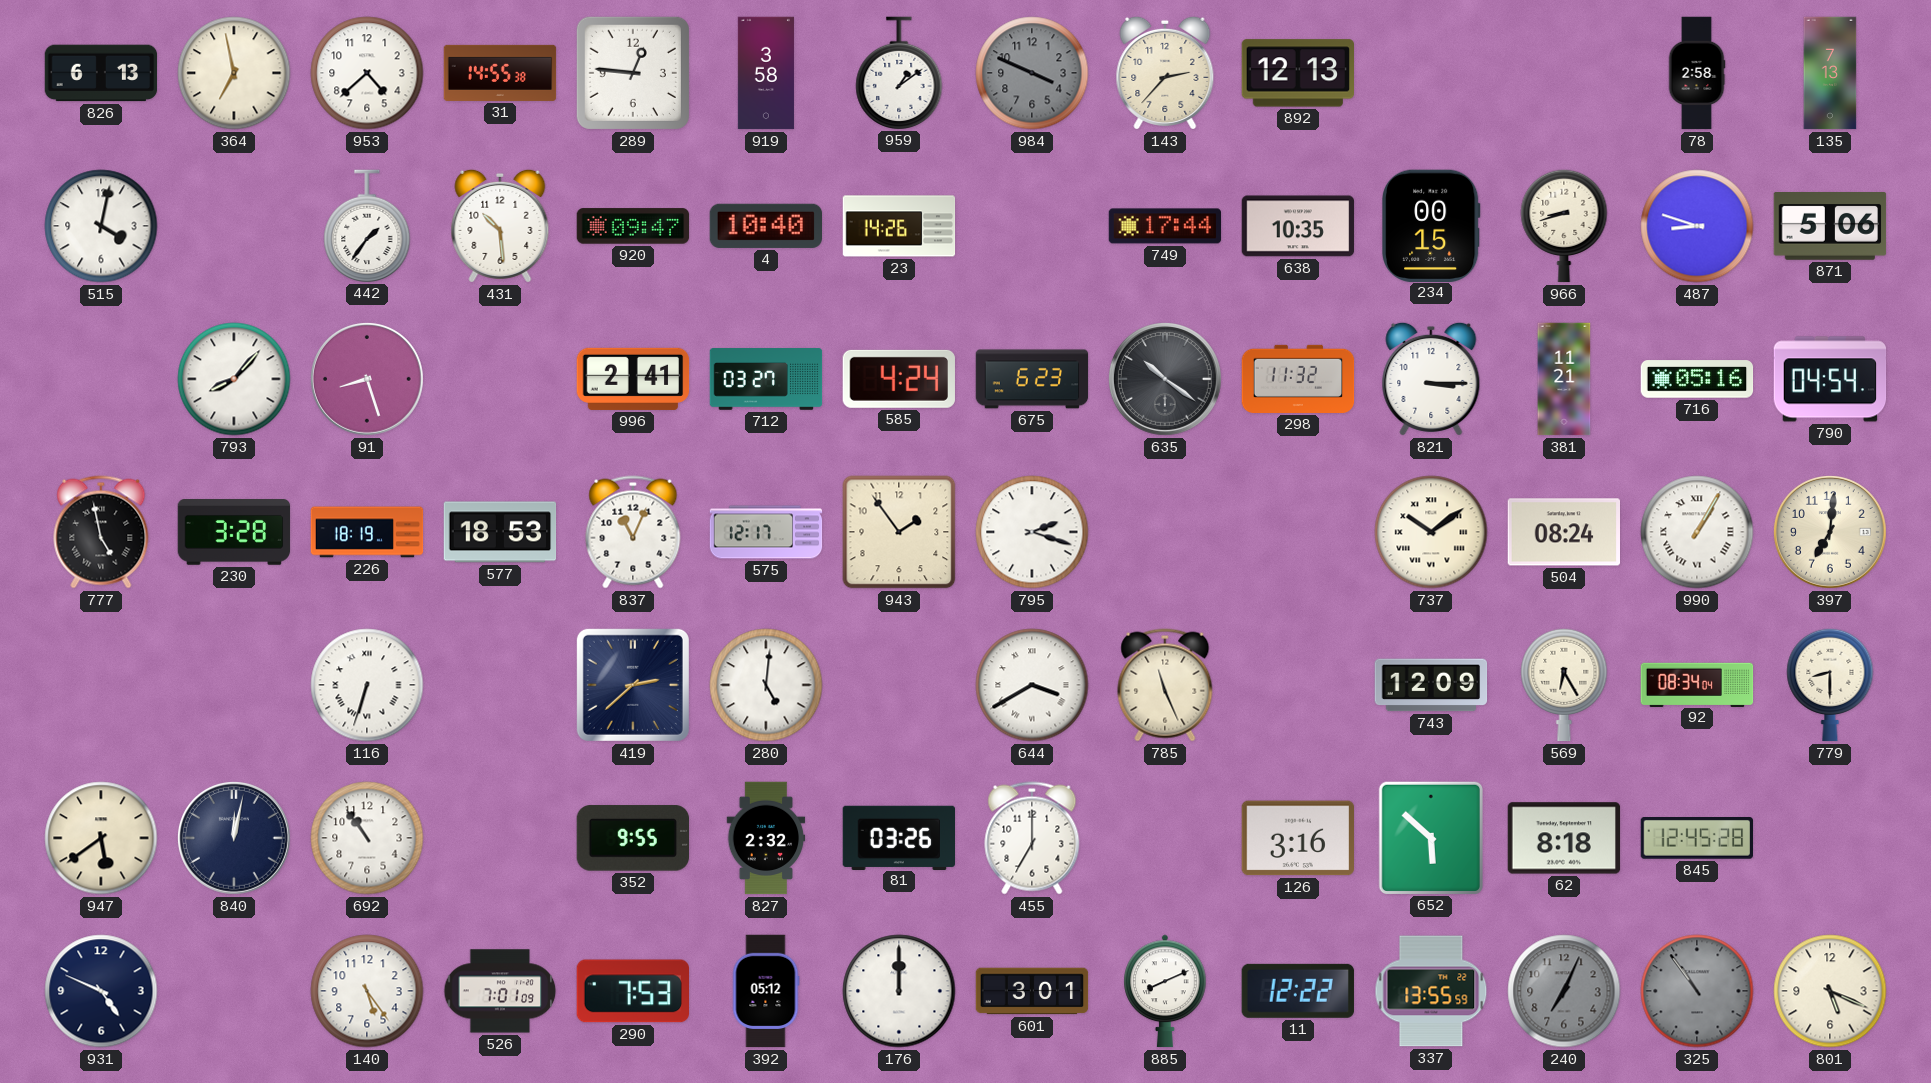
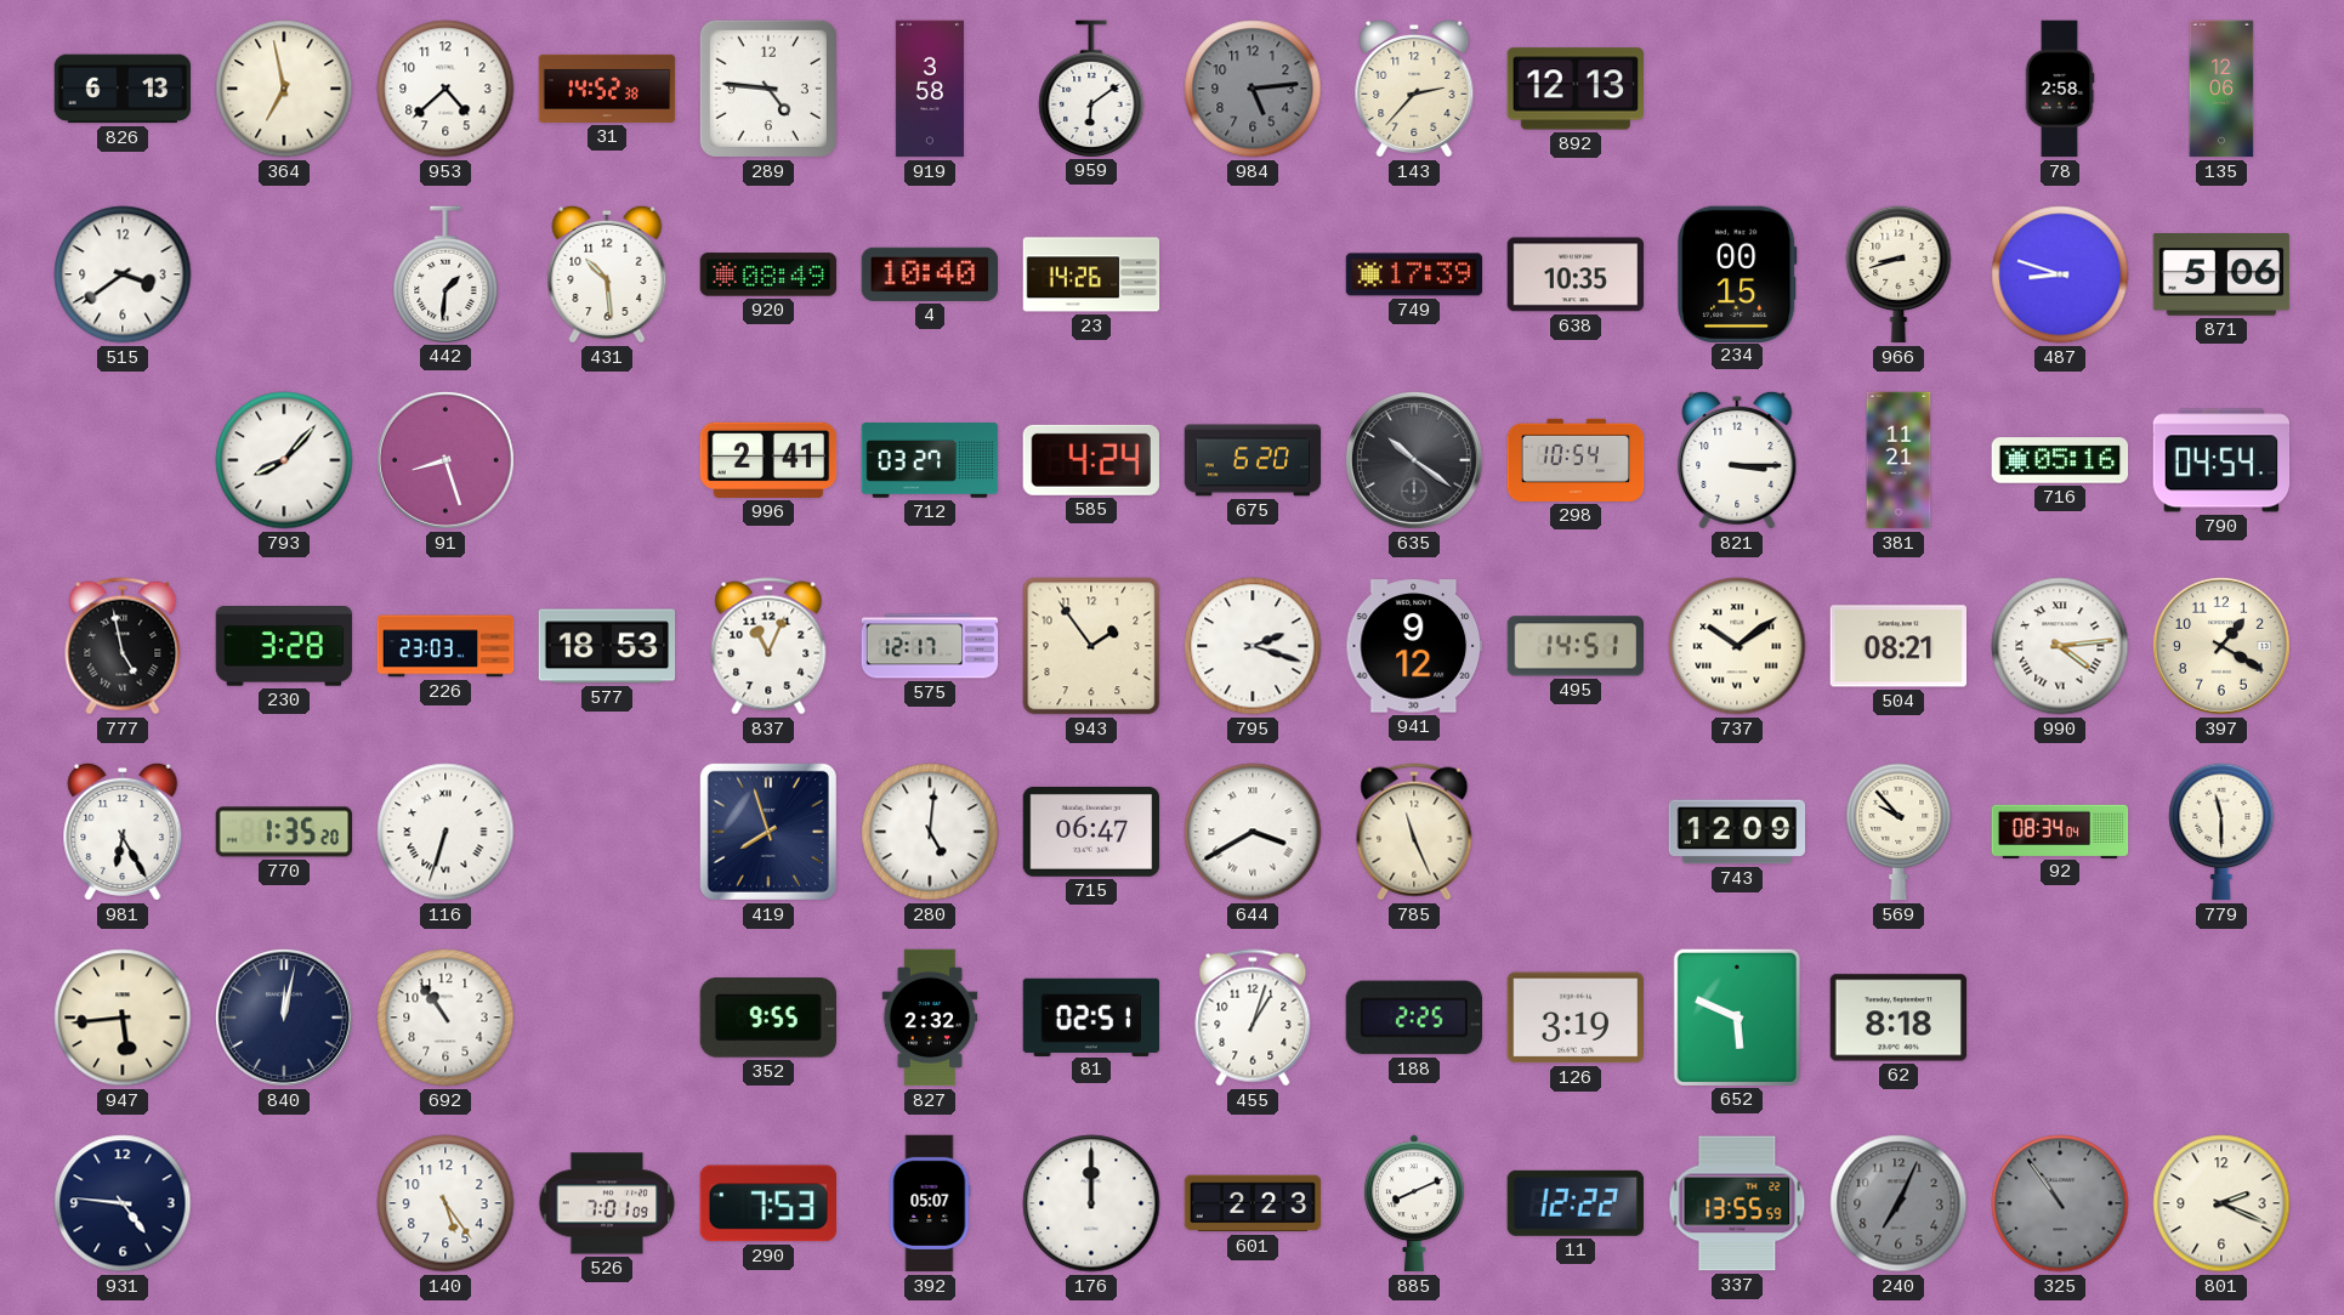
31: 14:55 -> 14:52
289: 12:46 -> 4:46
959: 1:09 -> 6:09
984: 3:49 -> 5:14
135: 7:13 -> 12:06
515: 4:02 -> 3:39
442: 1:36 -> 1:31
920: 09:47 -> 08:49
749: 17:44 -> 17:39
675: 6:23 -> 6:20
298: 11:32 -> 10:54
226: 18:19 -> 23:03
941: none -> 9:12
495: none -> 14:51
504: 08:24 -> 08:21
990: 1:05 -> 4:14
397: 7:01 -> 1:20
981: none -> 6:25
770: none -> 1:35
419: 2:38 -> 7:57
715: none -> 06:47
569: 6:25 -> 9:53
779: 8:30 -> 11:30
947: 5:39 -> 5:44
81: 03:26 -> 02:51
455: 7:00 -> 1:03
188: none -> 2:25
126: 3:16 -> 3:19
652: 5:52 -> 5:49
845: 12:45 -> none
931: 4:49 -> 4:46
392: 05:12 -> 05:07
601: 3:01 -> 2:23
801: 5:19 -> 2:19
